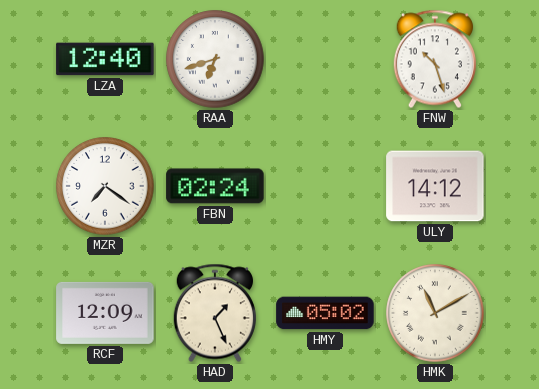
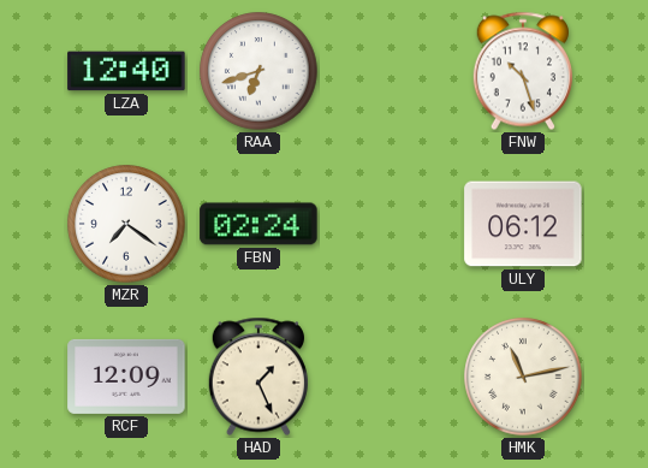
ULY: 14:12 -> 06:12
HMY: 05:02 -> none
HMK: 11:10 -> 11:13
